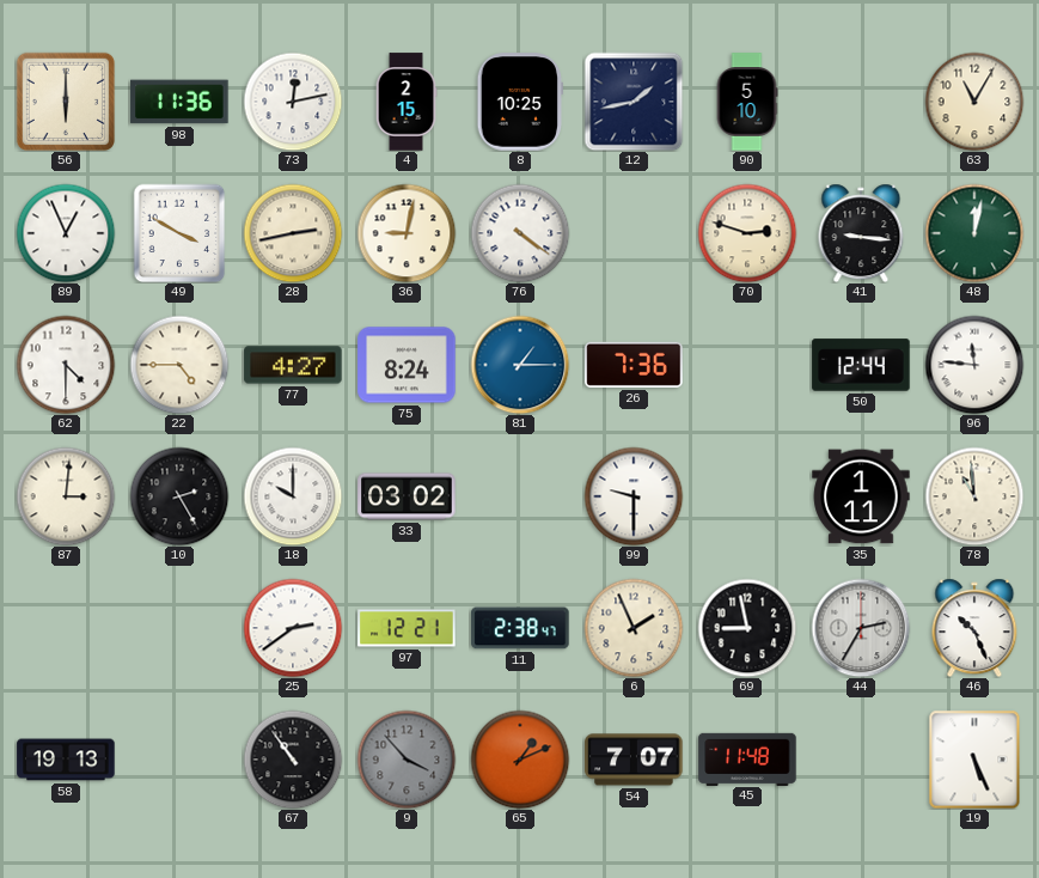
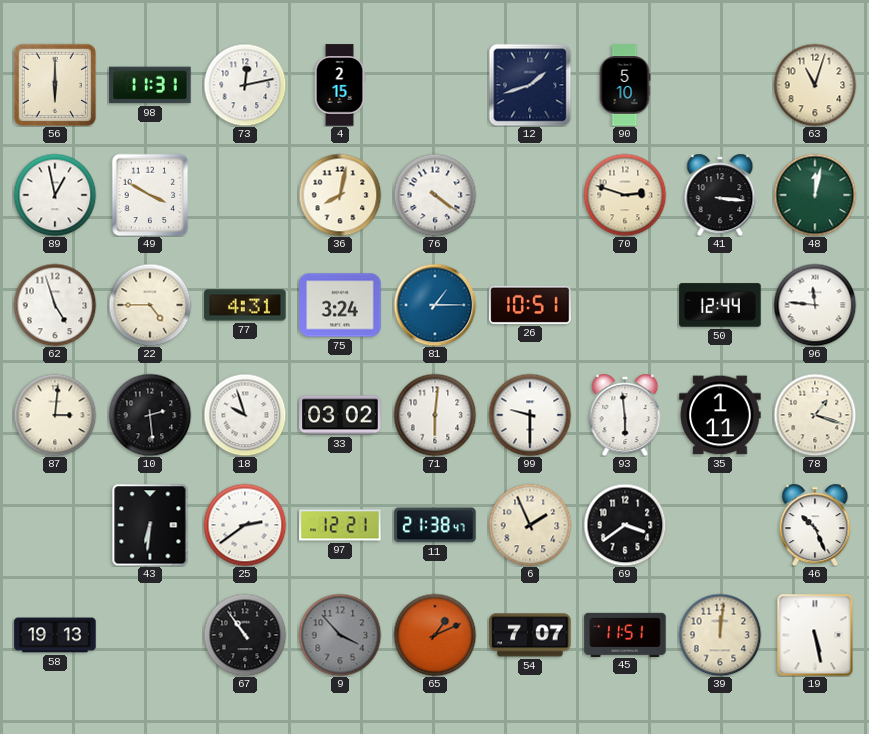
98: 11:36 -> 11:31
8: 10:25 -> none
12: 1:43 -> 1:42
63: 11:05 -> 11:03
89: 12:56 -> 12:58
28: 2:43 -> none
36: 9:02 -> 8:02
41: 9:16 -> 3:16
62: 4:30 -> 4:57
77: 4:27 -> 4:31
75: 8:24 -> 3:24
26: 7:36 -> 10:51
10: 2:25 -> 2:29
18: 10:00 -> 9:57
71: none -> 6:01
93: none -> 5:59
78: 10:59 -> 1:18
43: none -> 6:31
11: 2:38 -> 21:38
69: 8:58 -> 3:39
44: 2:35 -> none
45: 11:48 -> 11:51
39: none -> 12:01
19: 5:26 -> 5:28
